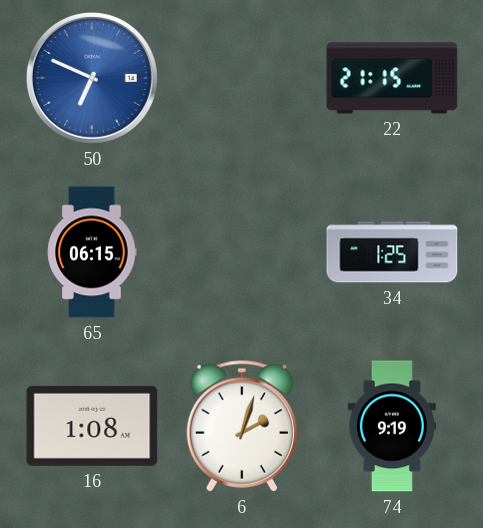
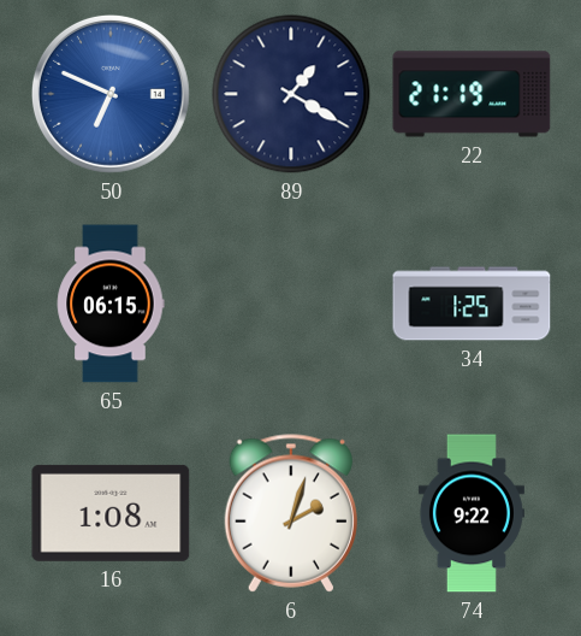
89: none -> 1:20
22: 21:15 -> 21:19
74: 9:19 -> 9:22
